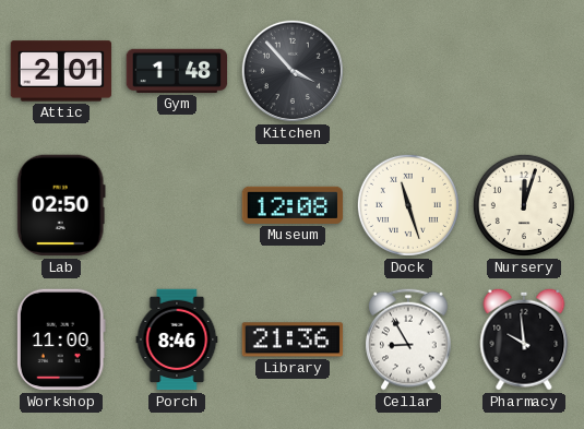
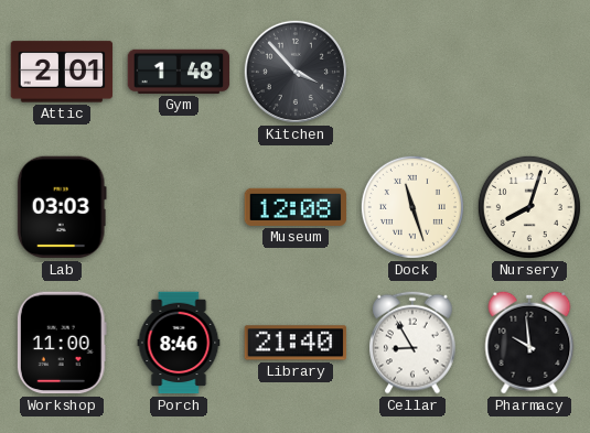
Lab: 02:50 -> 03:03
Nursery: 12:03 -> 8:03
Library: 21:36 -> 21:40
